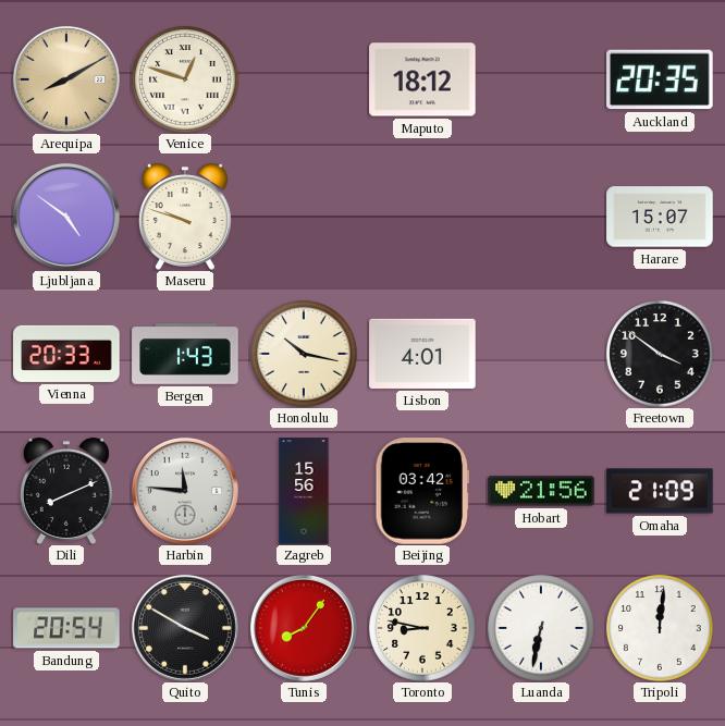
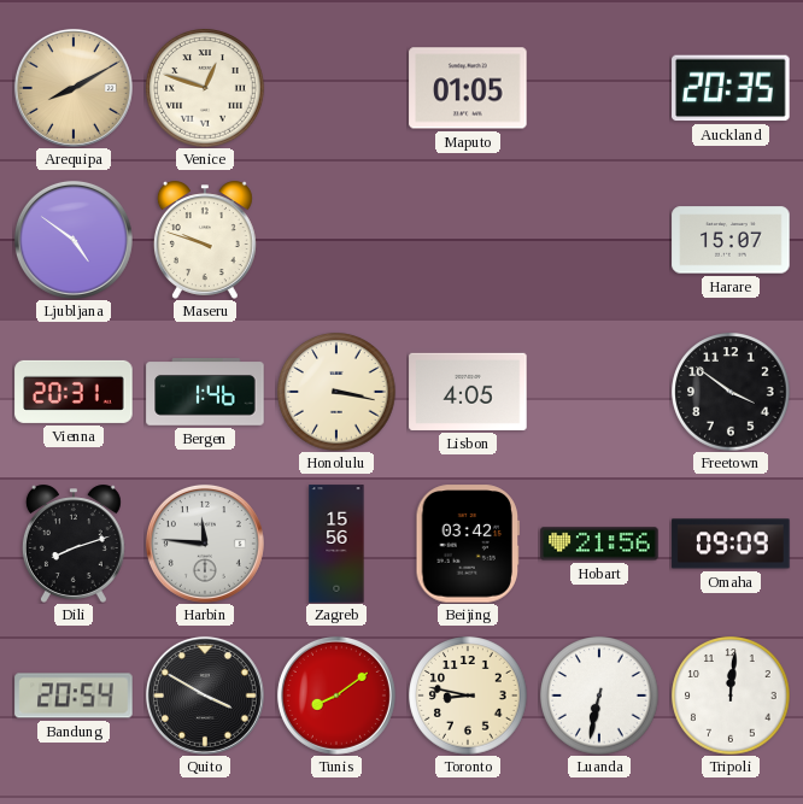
Maputo: 18:12 -> 01:05
Vienna: 20:33 -> 20:31
Bergen: 1:43 -> 1:46
Honolulu: 10:17 -> 3:17
Lisbon: 4:01 -> 4:05
Dili: 8:11 -> 8:12
Omaha: 21:09 -> 09:09
Tunis: 8:06 -> 8:09
